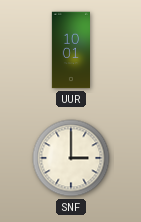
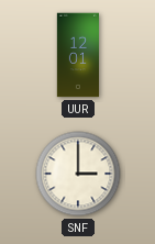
UUR: 10:01 -> 12:01
